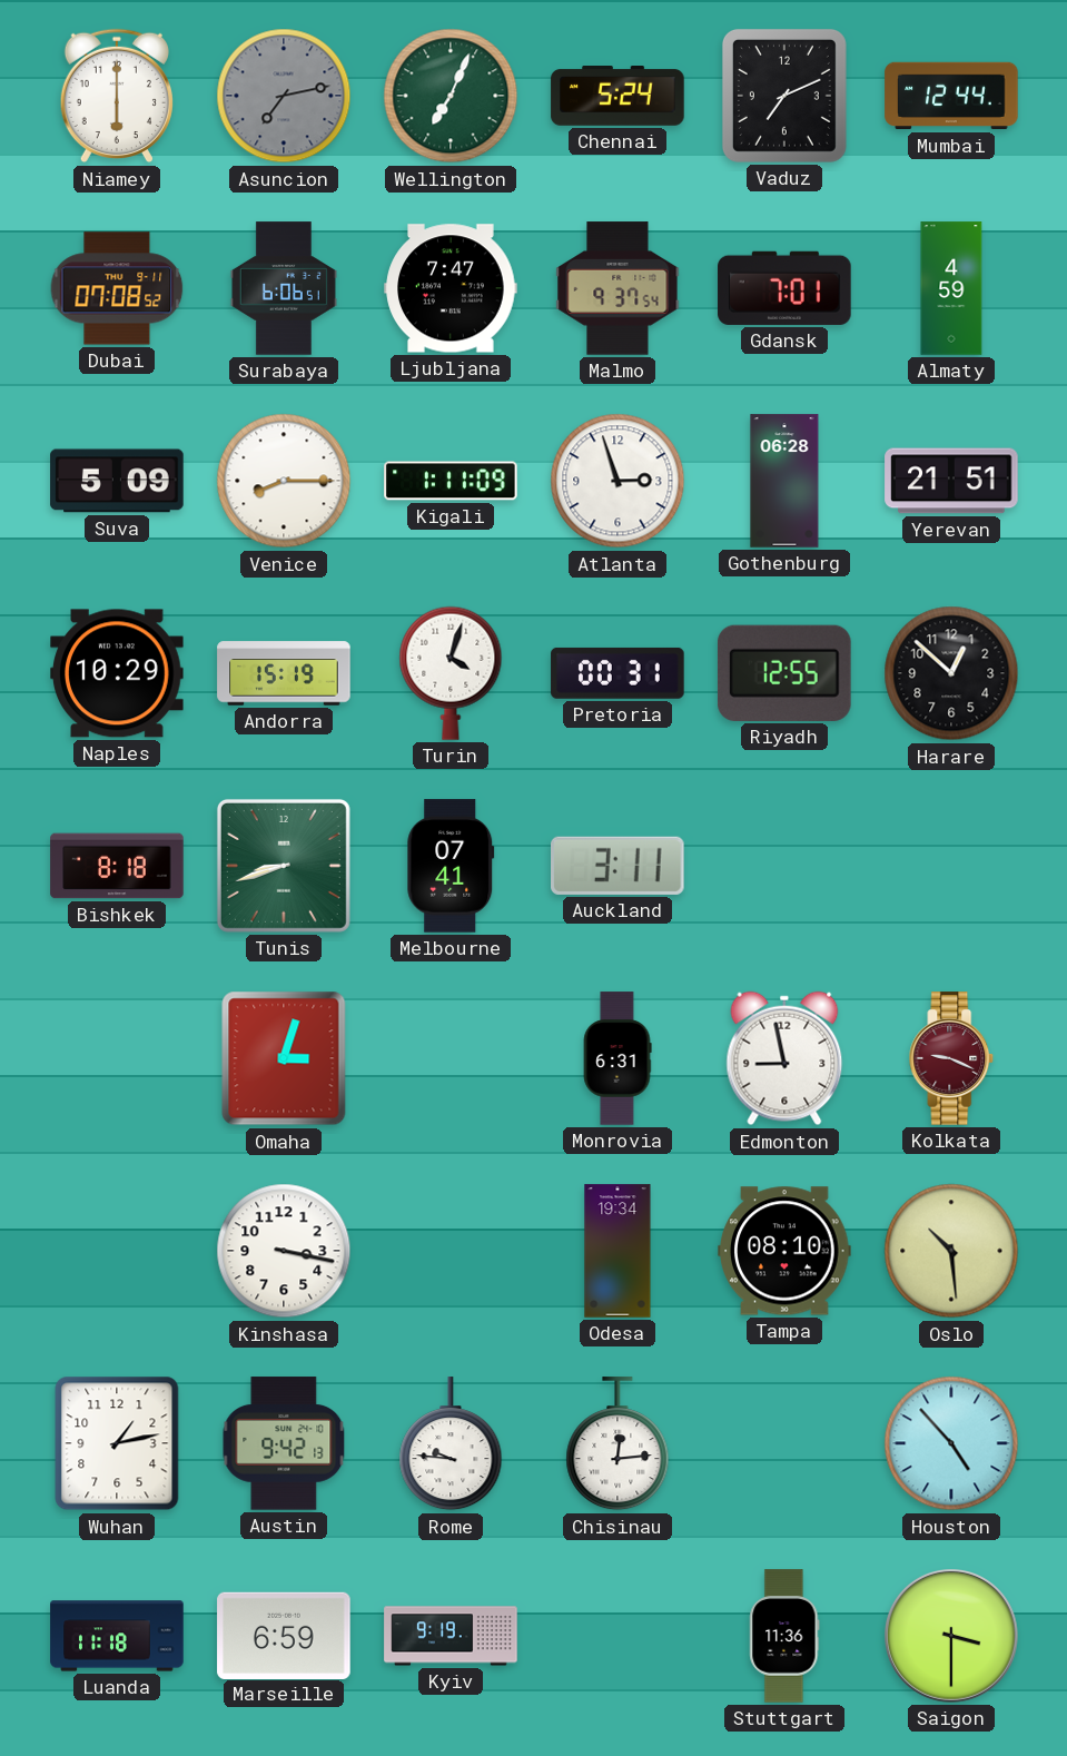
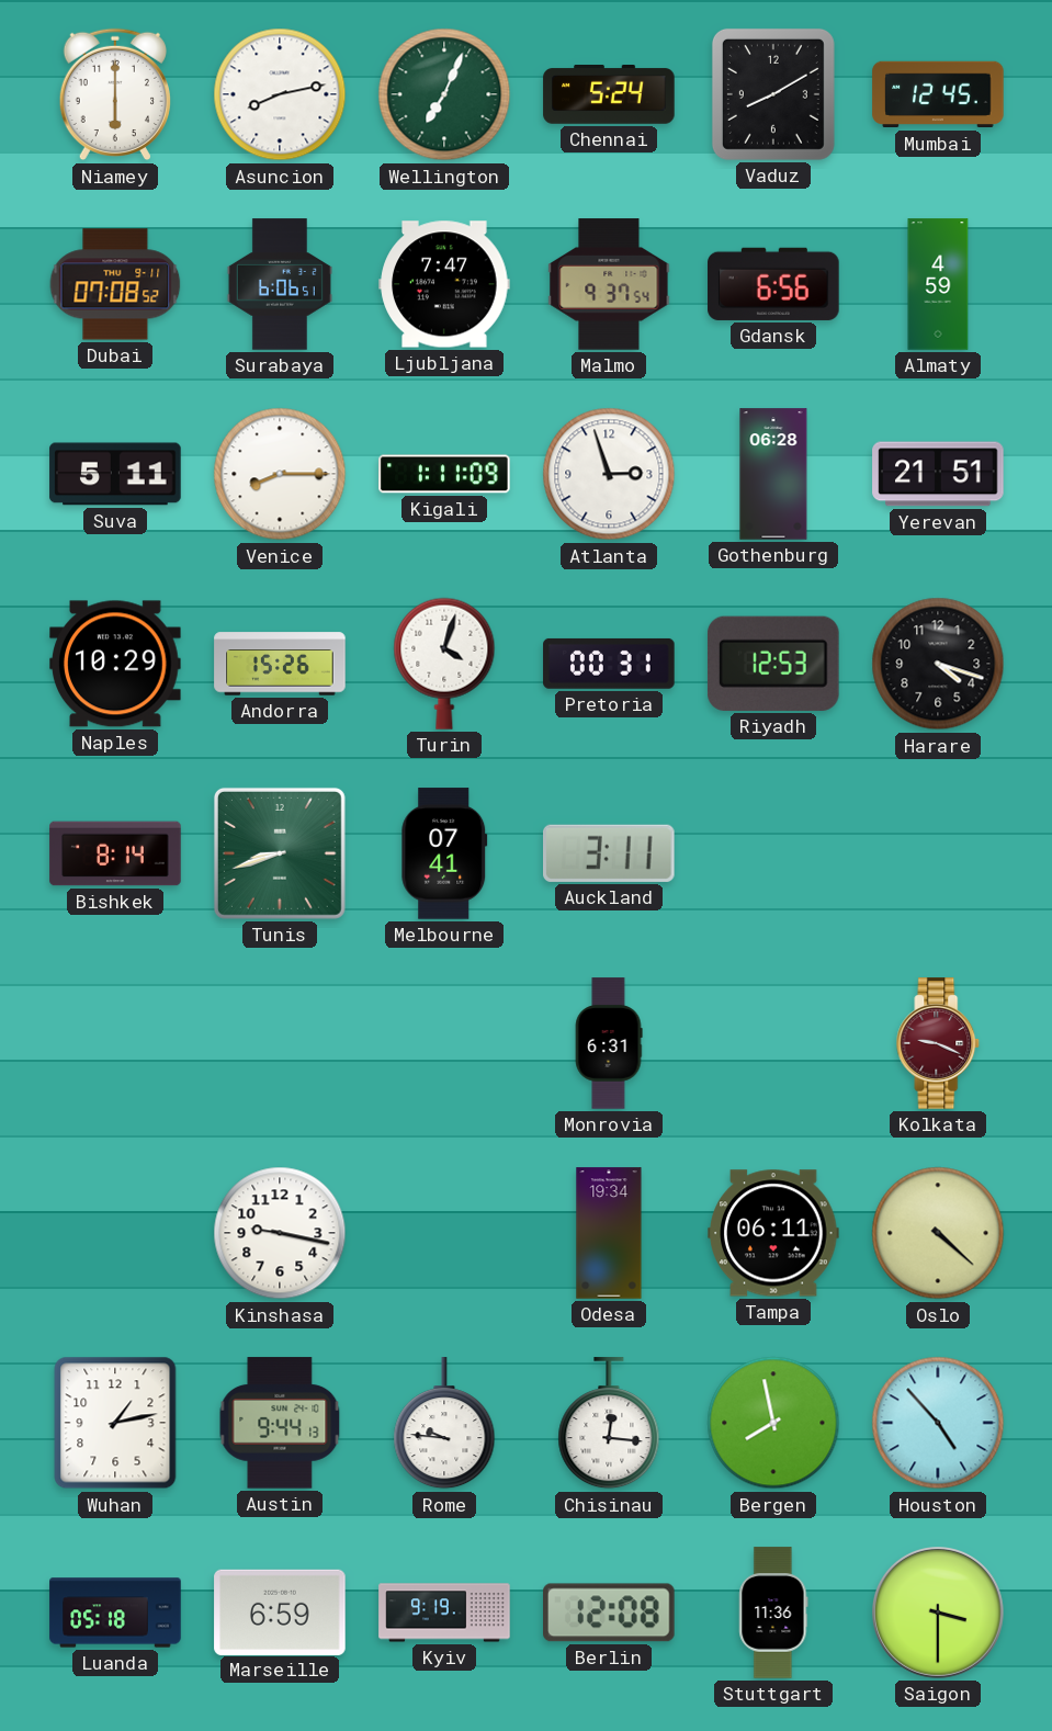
Asuncion: 7:13 -> 8:13
Asuncion dial: grey -> white
Vaduz: 7:11 -> 8:10
Mumbai: 12:44 -> 12:45
Gdansk: 7:01 -> 6:56
Suva: 5:09 -> 5:11
Andorra: 15:19 -> 15:26
Riyadh: 12:55 -> 12:53
Harare: 12:52 -> 4:18
Bishkek: 8:18 -> 8:14
Omaha: 3:03 -> none
Edmonton: 8:58 -> none
Kinshasa: 3:17 -> 9:17
Tampa: 08:10 -> 06:11
Oslo: 10:29 -> 4:22
Austin: 9:42 -> 9:44
Chisinau: 12:14 -> 12:16
Bergen: none -> 7:58
Luanda: 11:18 -> 05:18
Berlin: none -> 12:08
